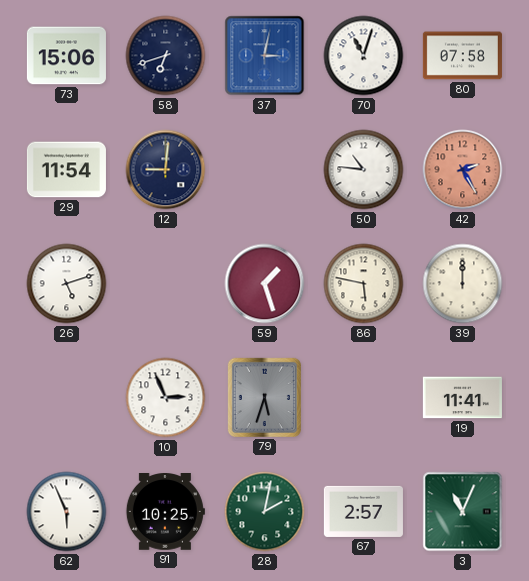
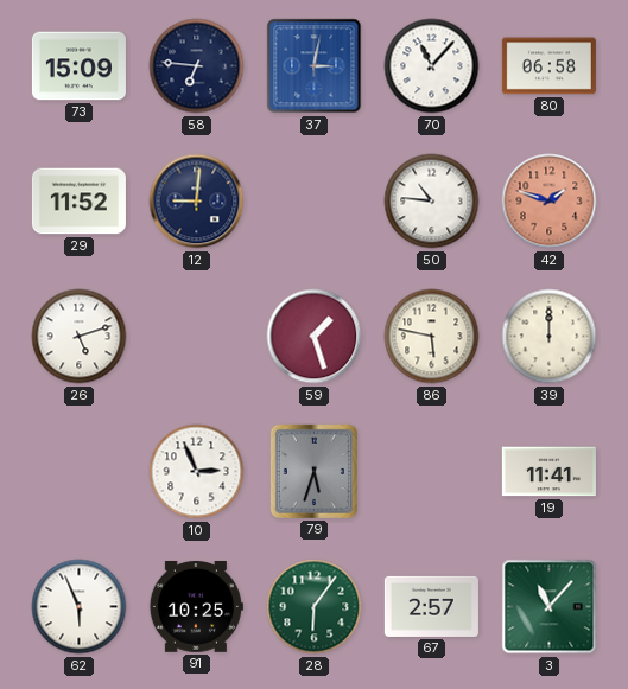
73: 15:06 -> 15:09
58: 6:42 -> 6:46
70: 11:03 -> 11:07
80: 07:58 -> 06:58
29: 11:54 -> 11:52
42: 2:25 -> 1:48
28: 2:02 -> 6:06
3: 11:04 -> 11:07
